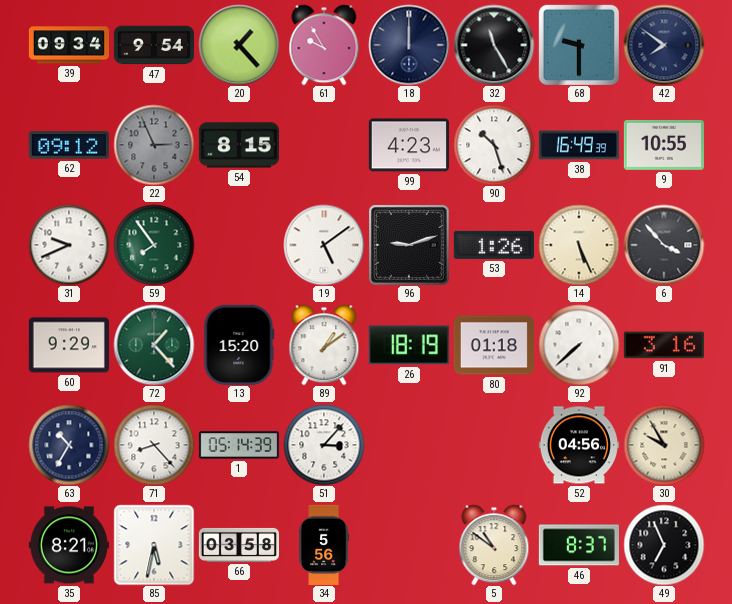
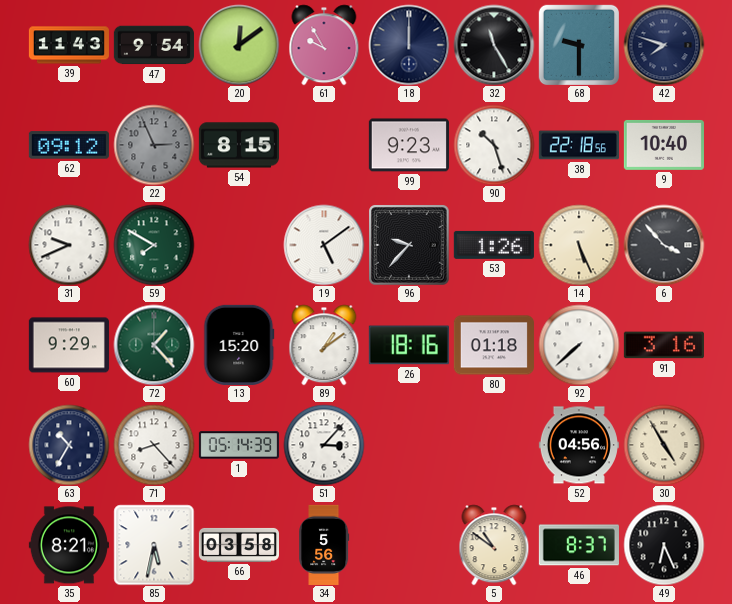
39: 09:34 -> 11:43
20: 1:23 -> 12:09
42: 7:51 -> 7:48
99: 4:23 -> 9:23
38: 16:49 -> 22:18
9: 10:55 -> 10:40
59: 7:54 -> 7:50
96: 9:12 -> 9:37
26: 18:19 -> 18:16
30: 9:55 -> 4:55
49: 6:56 -> 6:26
